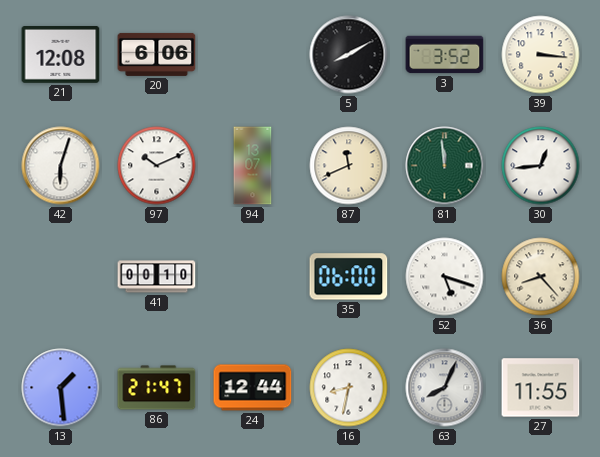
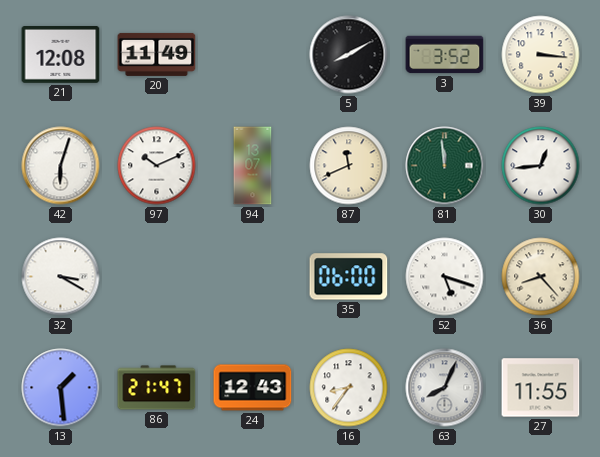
20: 6:06 -> 11:49
32: none -> 3:20
41: 00:10 -> none
24: 12:44 -> 12:43
16: 8:32 -> 8:36
